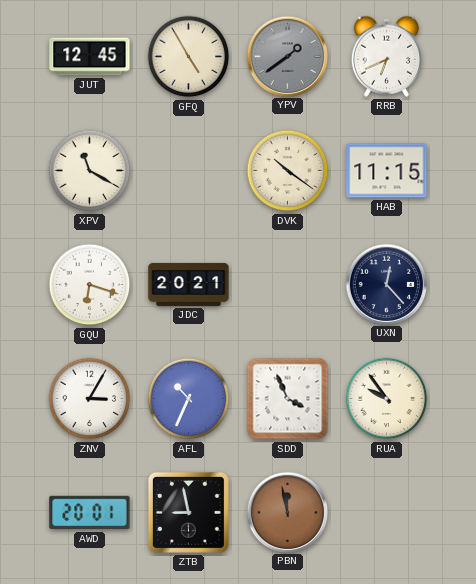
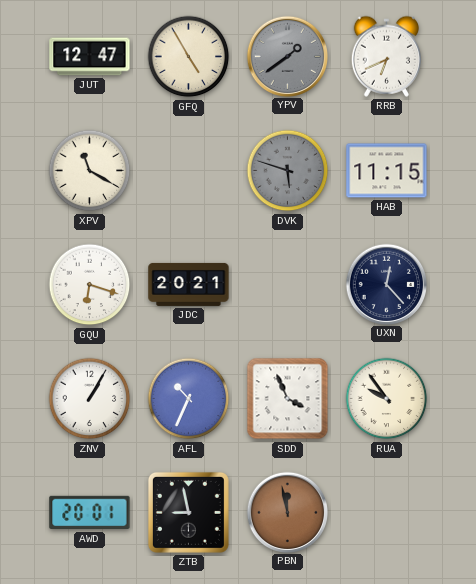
JUT: 12:45 -> 12:47
DVK: 10:21 -> 5:48
DVK dial: cream -> grey
ZNV: 3:05 -> 1:05
